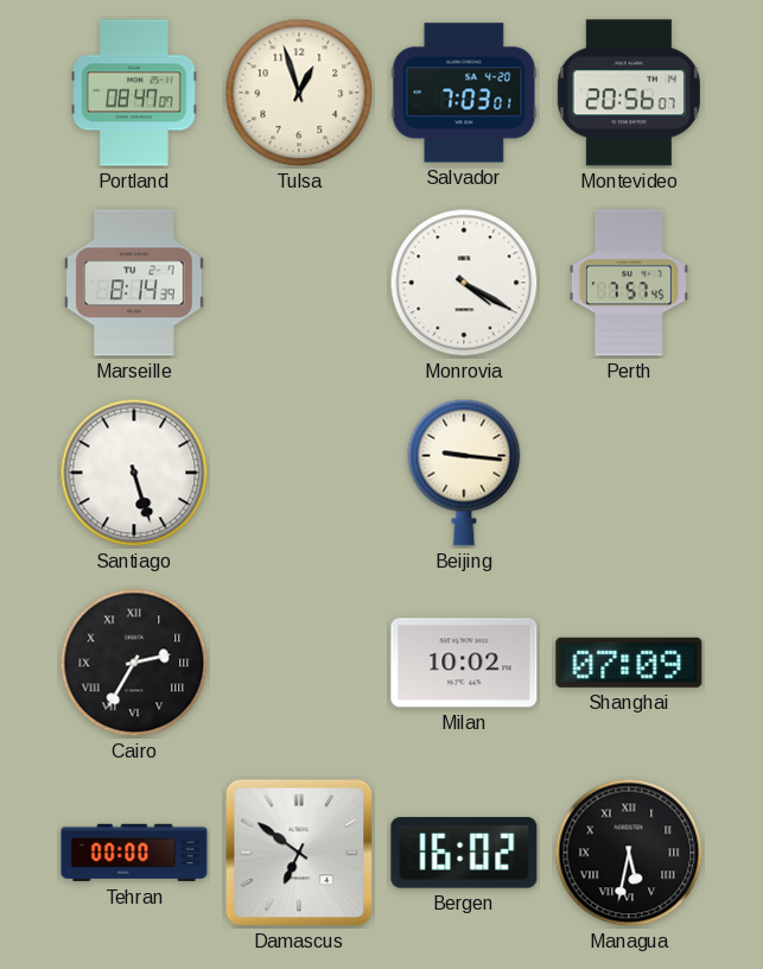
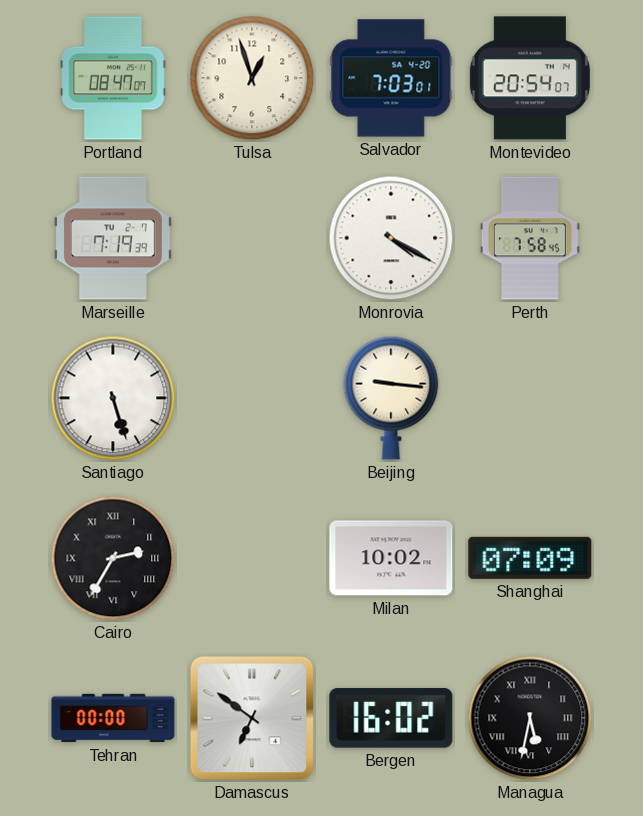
Montevideo: 20:56 -> 20:54
Marseille: 8:14 -> 7:19
Perth: 7:57 -> 7:58
